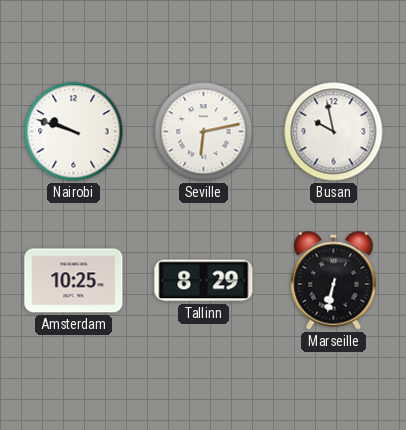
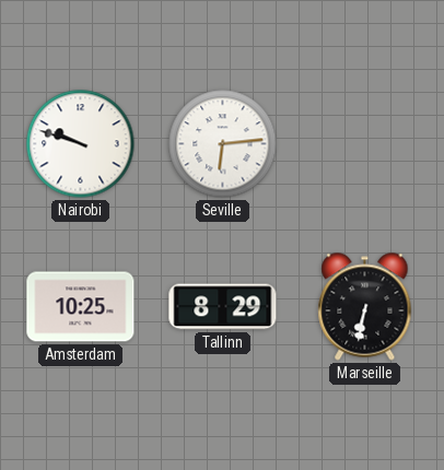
Seville: 6:13 -> 6:14
Busan: 9:58 -> none
